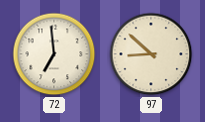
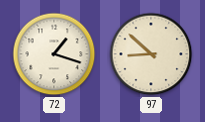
72: 6:59 -> 1:18
